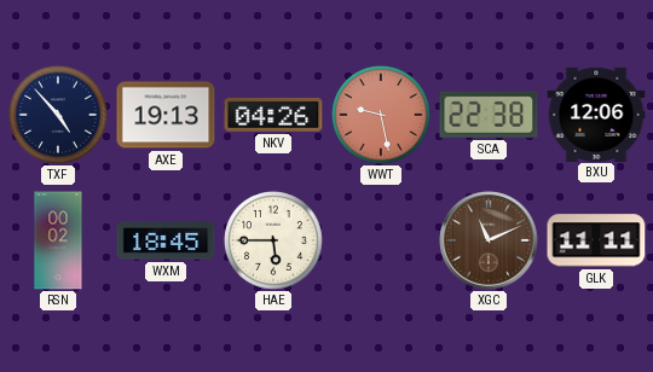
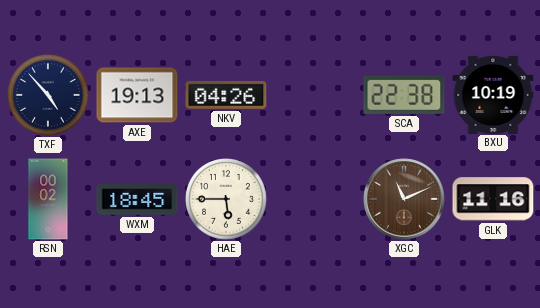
WWT: 9:28 -> none
BXU: 12:06 -> 10:19
GLK: 11:11 -> 11:16
